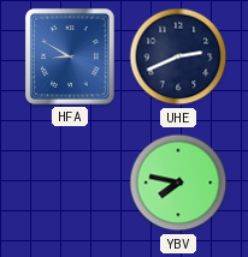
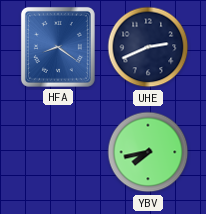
HFA: 8:50 -> 8:21
YBV: 7:47 -> 7:43
